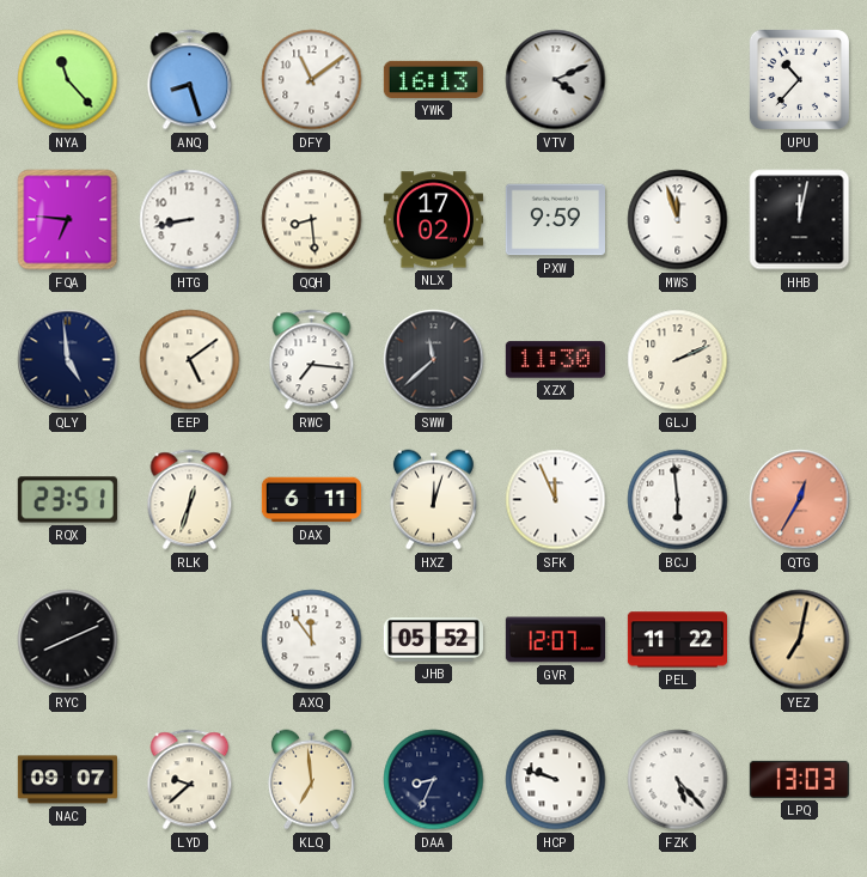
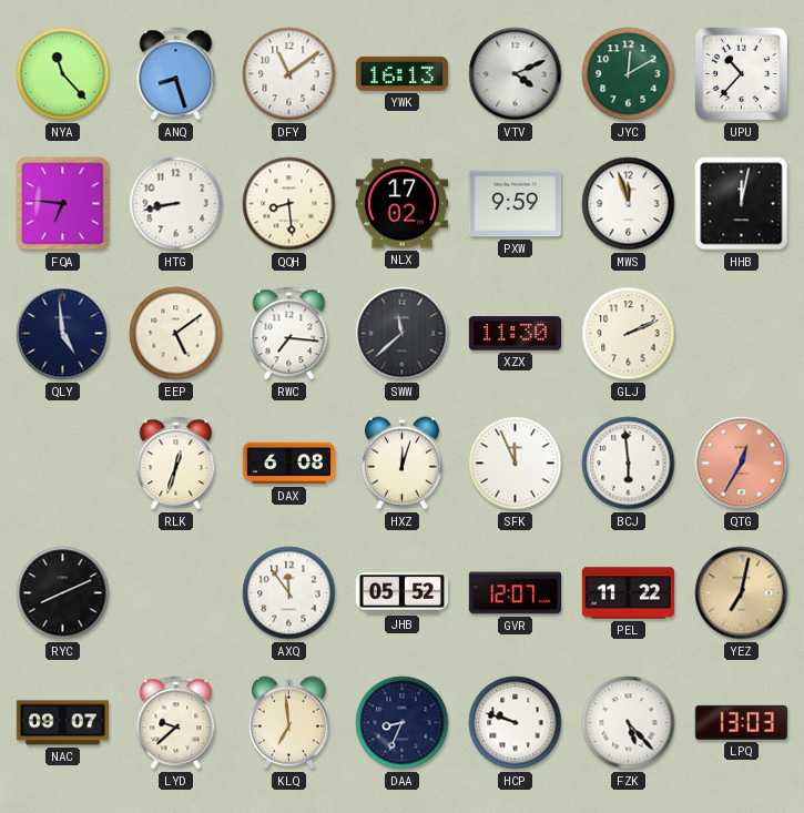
JYC: none -> 12:10
RQX: 23:51 -> none
DAX: 6:11 -> 6:08
